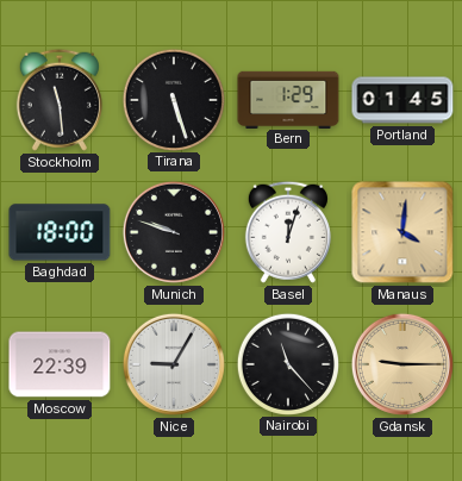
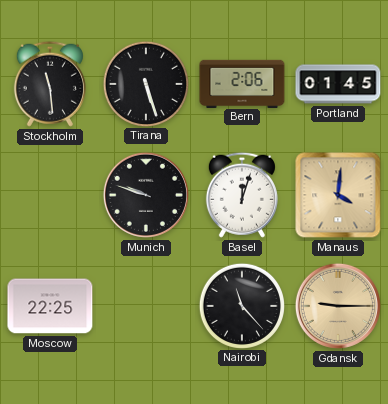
Bern: 1:29 -> 2:06
Baghdad: 18:00 -> none
Moscow: 22:39 -> 22:25
Nice: 9:05 -> none
